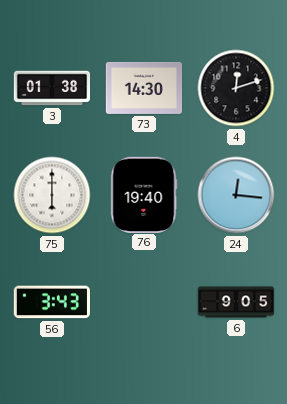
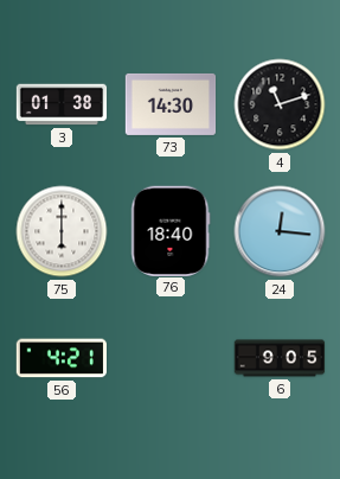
4: 12:12 -> 11:12
76: 19:40 -> 18:40
56: 3:43 -> 4:21
